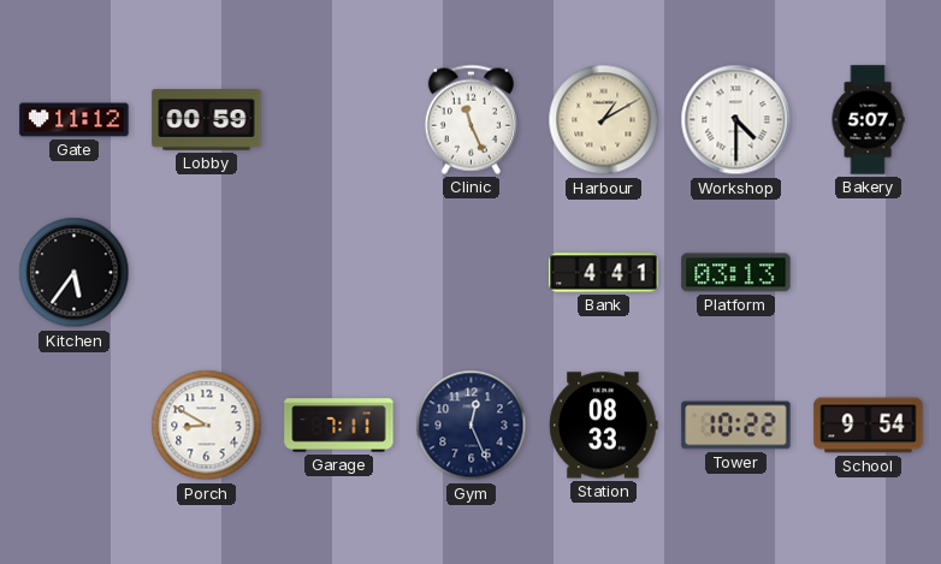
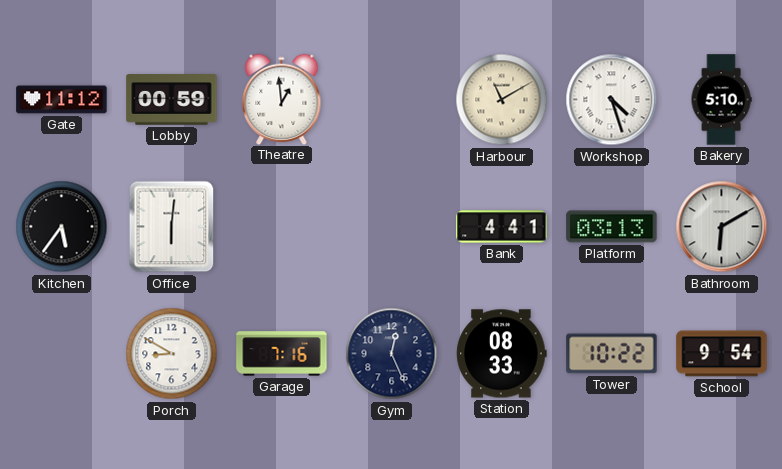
Theatre: none -> 12:59
Clinic: 11:26 -> none
Harbour: 1:10 -> 11:10
Workshop: 4:30 -> 4:27
Bakery: 5:07 -> 5:10
Office: none -> 6:01
Bathroom: none -> 6:10
Garage: 7:11 -> 7:16
